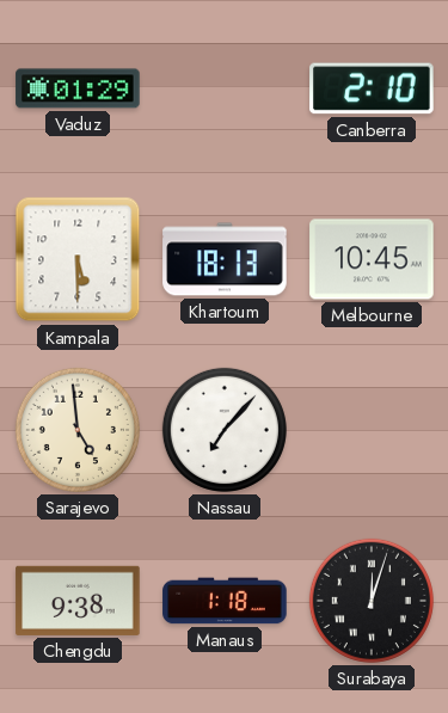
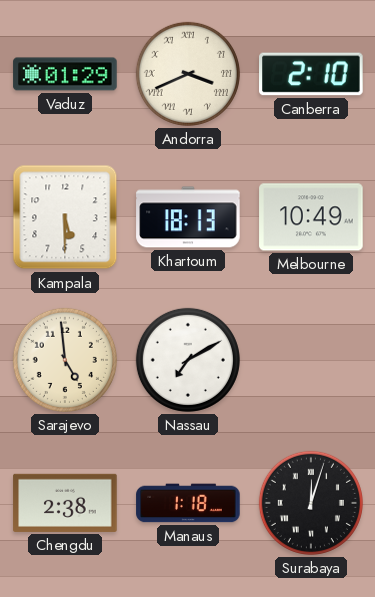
Andorra: none -> 3:41
Melbourne: 10:45 -> 10:49
Nassau: 7:07 -> 7:10
Chengdu: 9:38 -> 2:38
